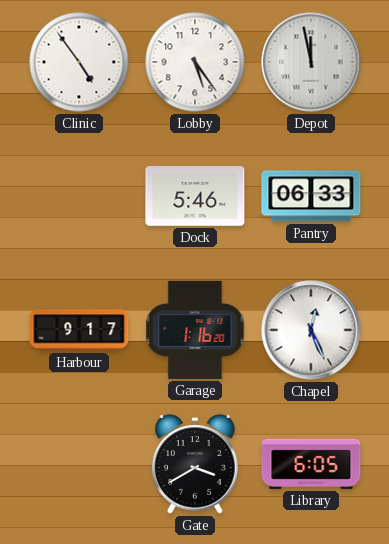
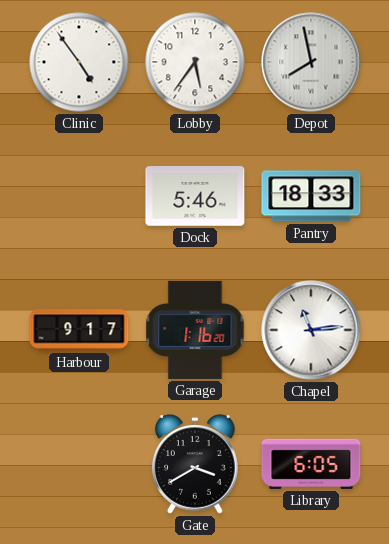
Lobby: 5:24 -> 5:36
Depot: 11:58 -> 7:58
Pantry: 06:33 -> 18:33
Chapel: 12:26 -> 11:14
